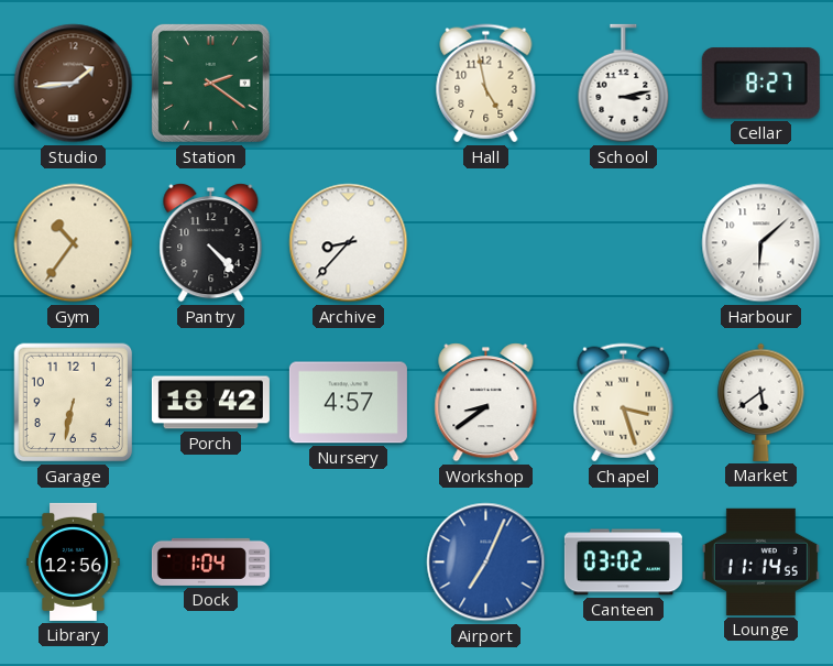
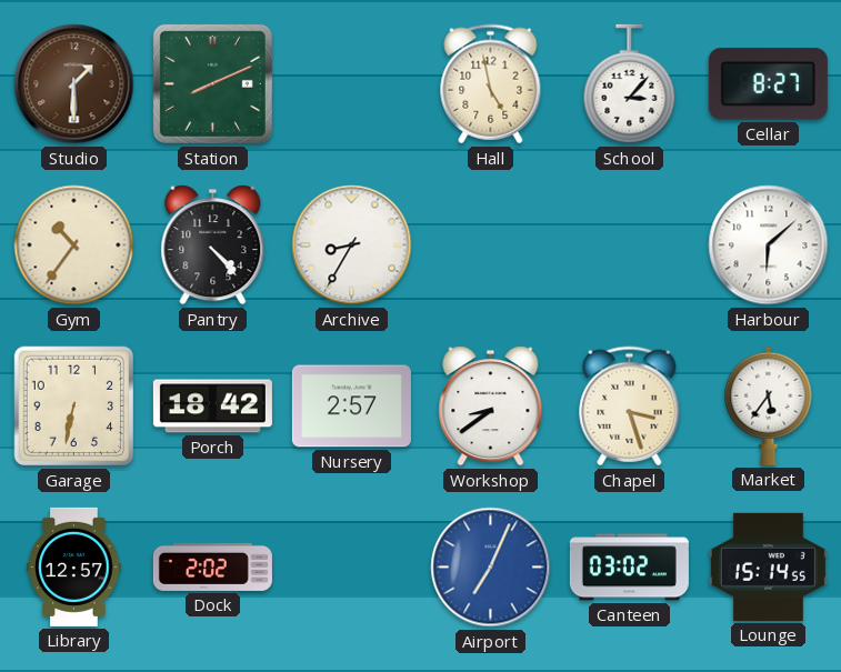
Studio: 1:44 -> 1:30
Station: 2:21 -> 8:11
School: 3:13 -> 3:07
Archive: 8:37 -> 8:35
Nursery: 4:57 -> 2:57
Market: 5:39 -> 5:36
Library: 12:56 -> 12:57
Dock: 1:04 -> 2:02
Lounge: 11:14 -> 15:14
